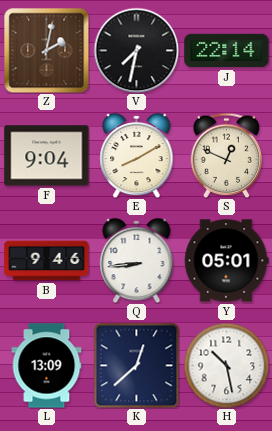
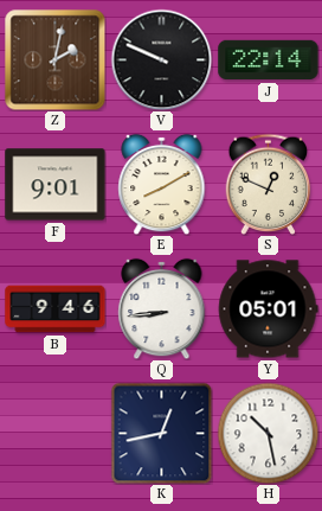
V: 7:32 -> 9:49
F: 9:04 -> 9:01
L: 13:09 -> none
K: 12:38 -> 12:43
